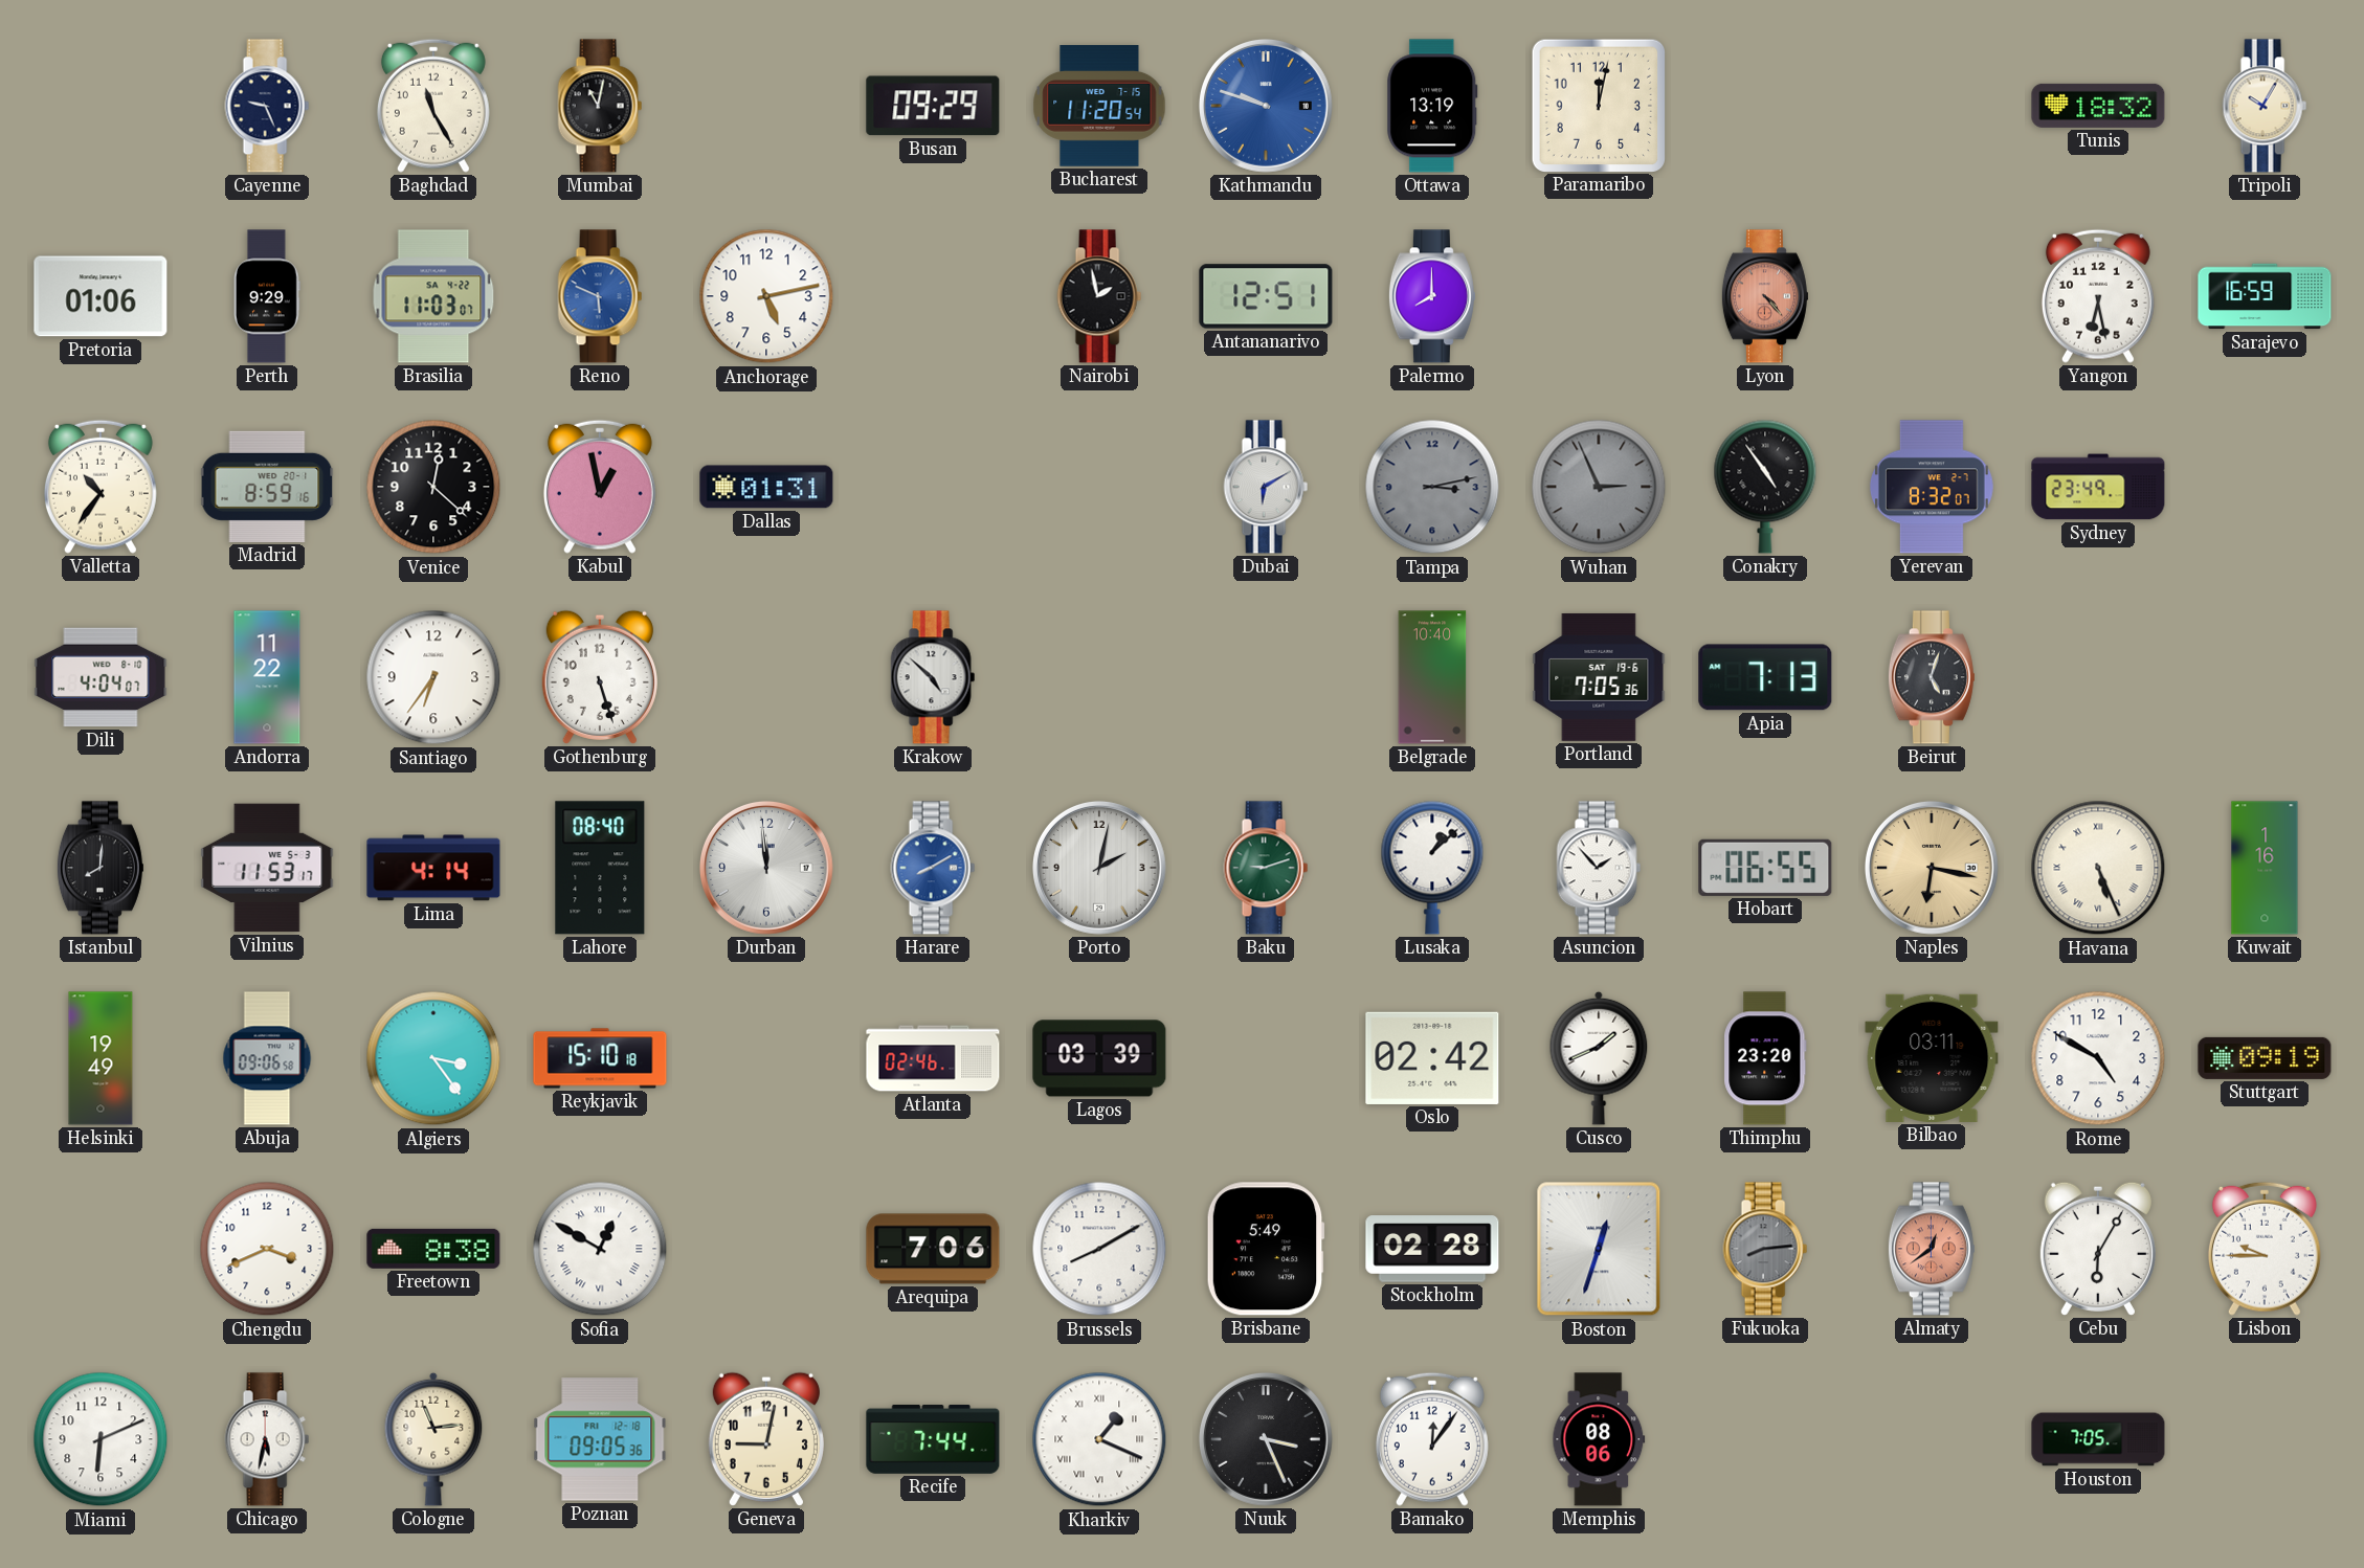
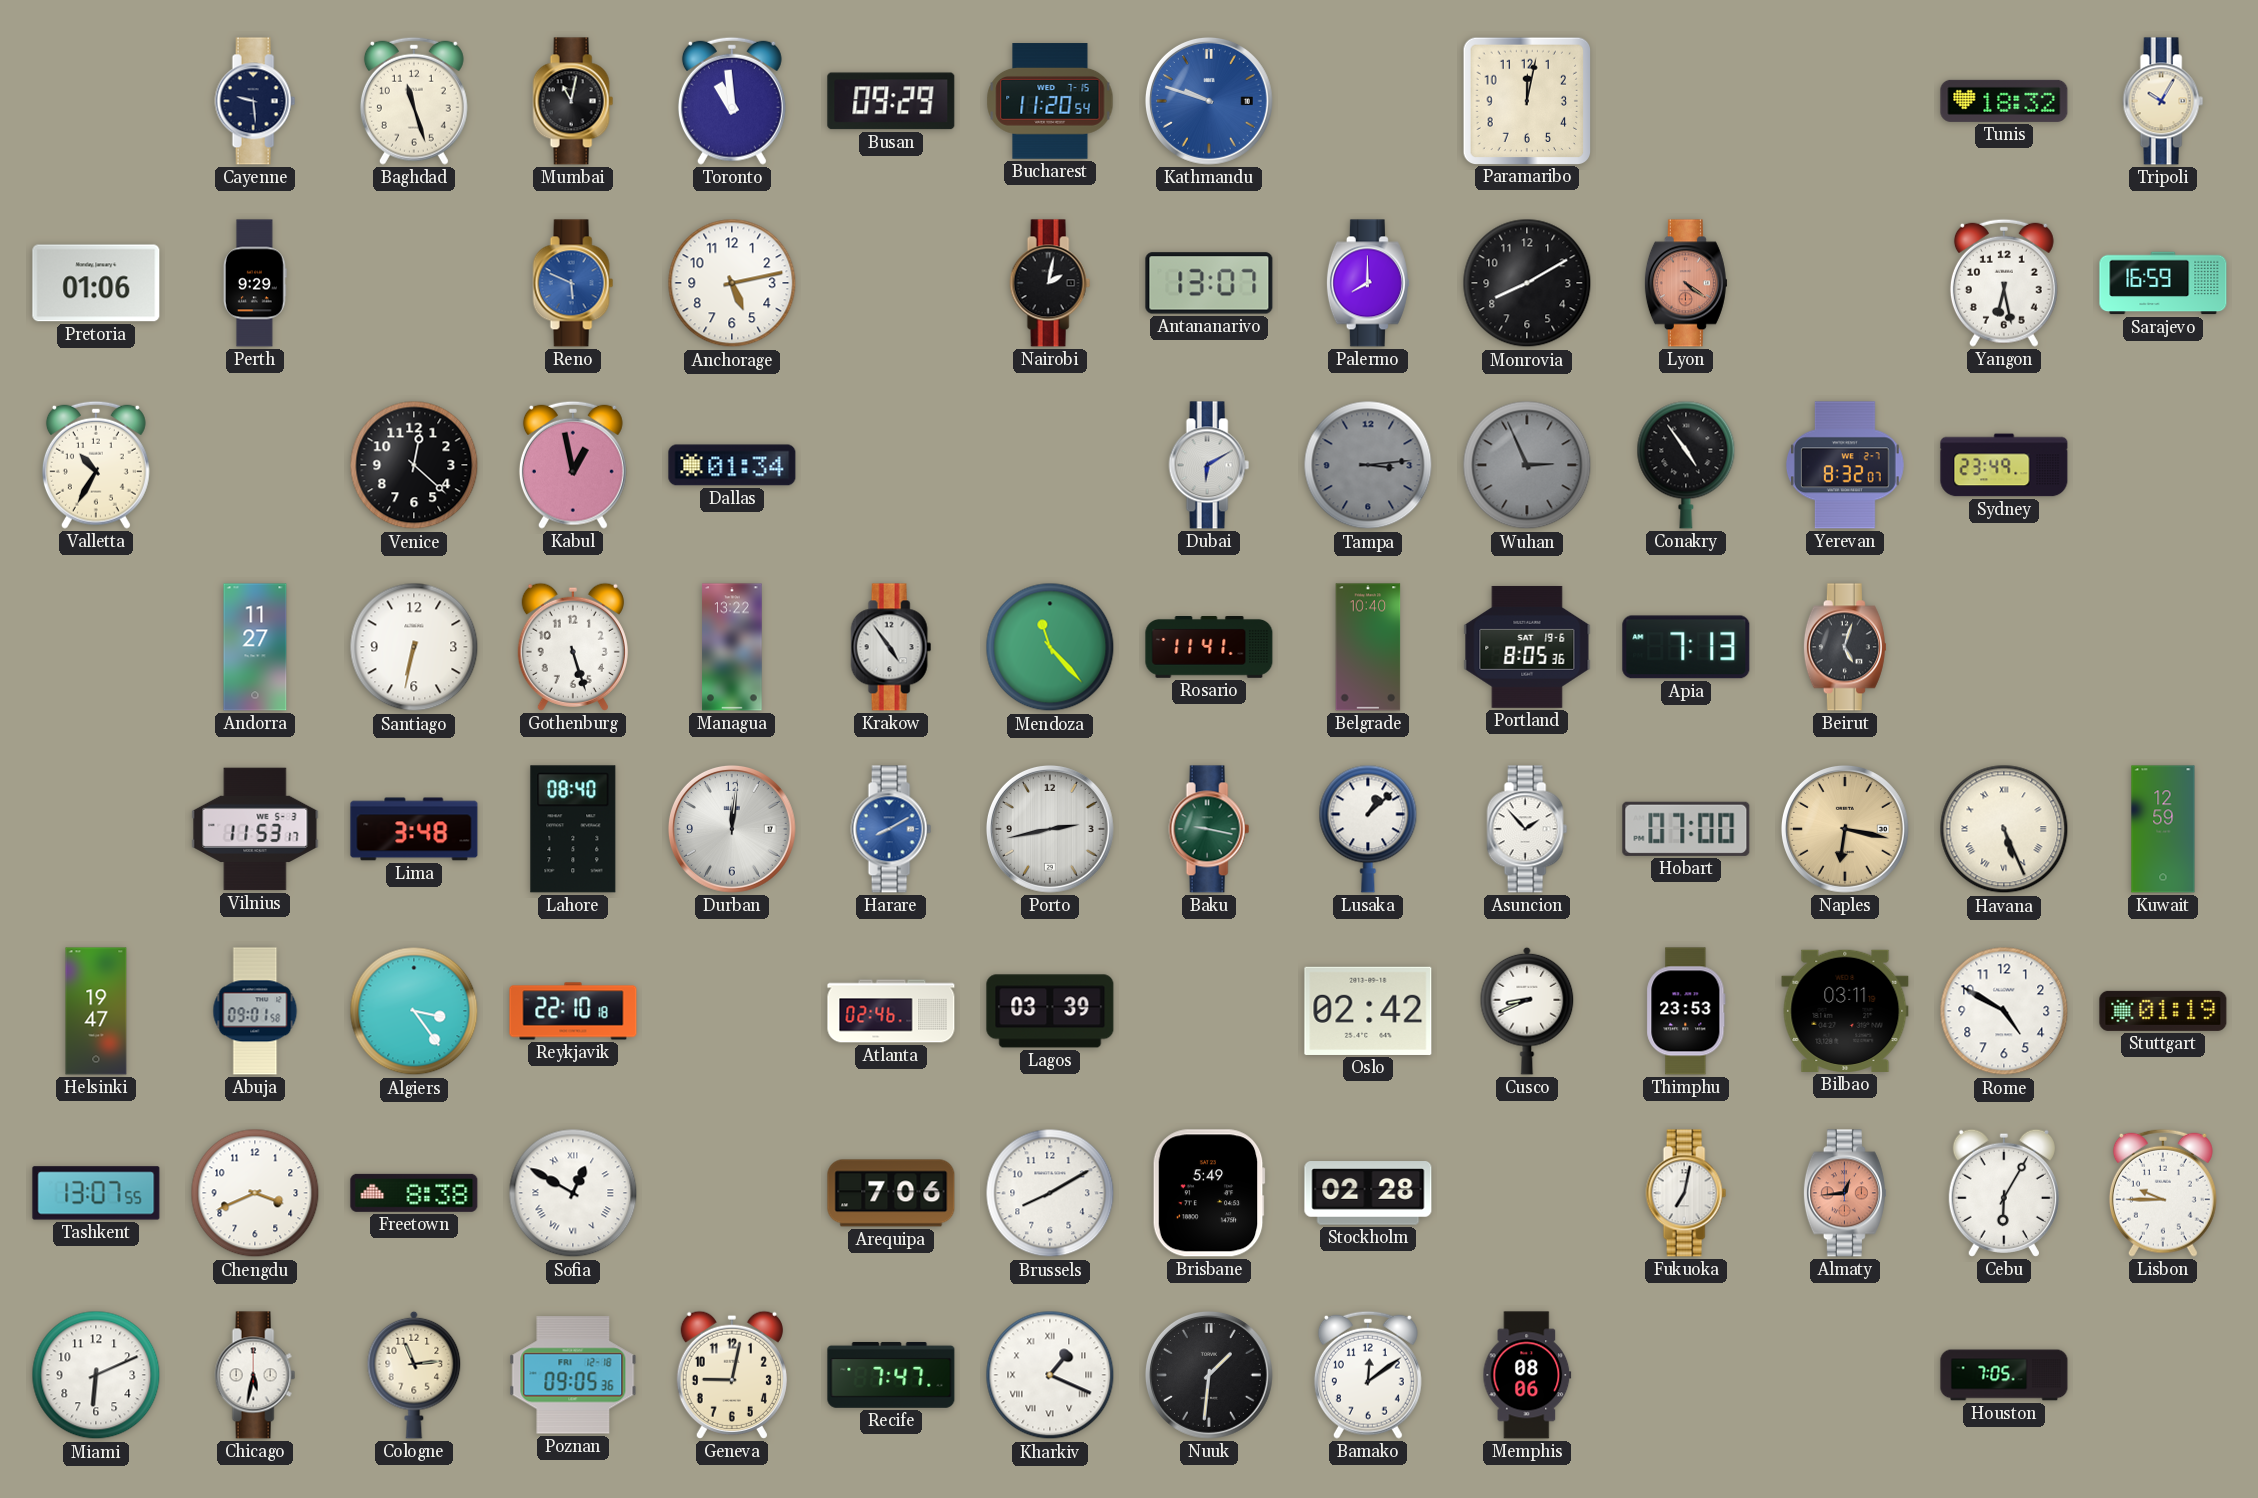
Cayenne: 9:26 -> 9:29
Baghdad: 11:25 -> 11:27
Toronto: none -> 10:59
Ottawa: 13:19 -> none
Brasilia: 11:03 -> none
Nairobi: 1:58 -> 2:02
Antananarivo: 12:51 -> 13:07
Monrovia: none -> 8:10
Lyon: 4:23 -> 4:21
Valletta: 10:36 -> 10:35
Madrid: 8:59 -> none
Dallas: 01:31 -> 01:34
Tampa: 3:13 -> 3:14
Dili: 4:04 -> none
Andorra: 11:22 -> 11:27
Santiago: 6:36 -> 6:32
Managua: none -> 13:22
Krakow: 4:52 -> 4:54
Mendoza: none -> 11:23
Rosario: none -> 11:41
Portland: 7:05 -> 8:05
Istanbul: 8:01 -> none
Lima: 4:14 -> 3:48
Durban: 11:59 -> 12:01
Porto: 2:02 -> 2:43
Baku: 9:12 -> 9:17
Hobart: 06:55 -> 07:00
Kuwait: 1:16 -> 12:59
Helsinki: 19:49 -> 19:47
Abuja: 09:06 -> 09:01
Reykjavik: 15:10 -> 22:10
Cusco: 1:41 -> 8:41
Thimphu: 23:20 -> 23:53
Stuttgart: 09:19 -> 01:19
Tashkent: none -> 13:07
Boston: 12:33 -> none
Fukuoka: 8:14 -> 7:02
Fukuoka dial: grey -> white
Almaty: 12:39 -> 12:44
Recife: 7:44 -> 7:47
Nuuk: 3:26 -> 1:31
Bamako: 12:06 -> 12:09
